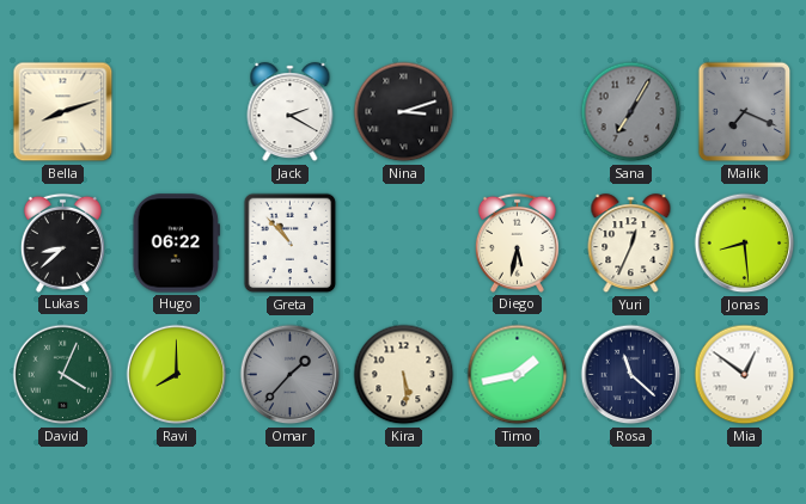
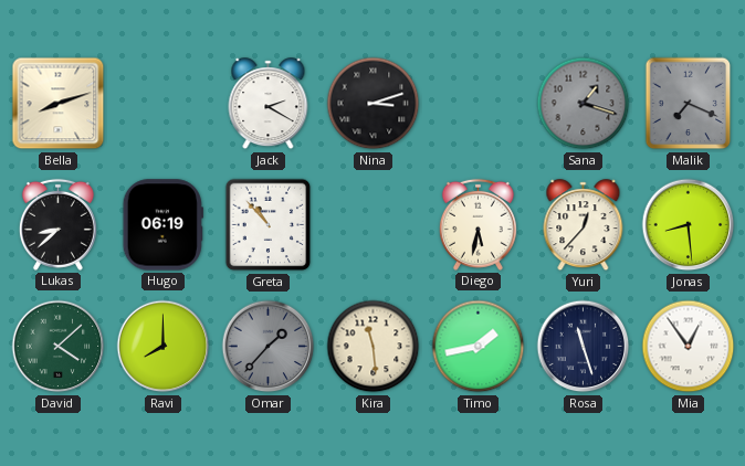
Sana: 7:05 -> 1:18
Hugo: 06:22 -> 06:19
Yuri: 12:34 -> 12:37
David: 4:04 -> 4:08
Kira: 5:29 -> 11:29
Rosa: 11:22 -> 11:27
Mia: 12:51 -> 12:54
